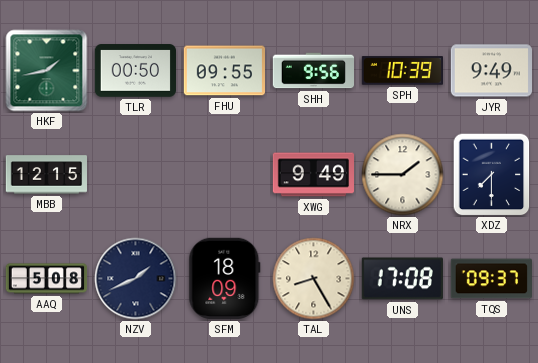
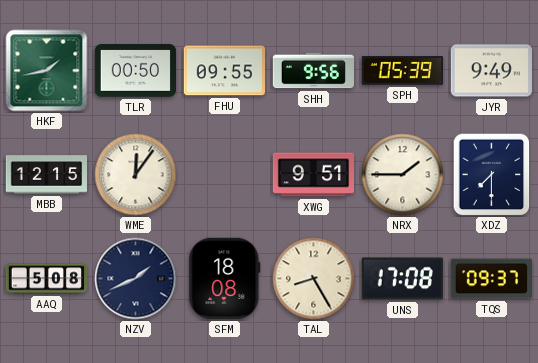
SPH: 10:39 -> 05:39
WME: none -> 12:06
XWG: 9:49 -> 9:51
SFM: 18:09 -> 18:08
